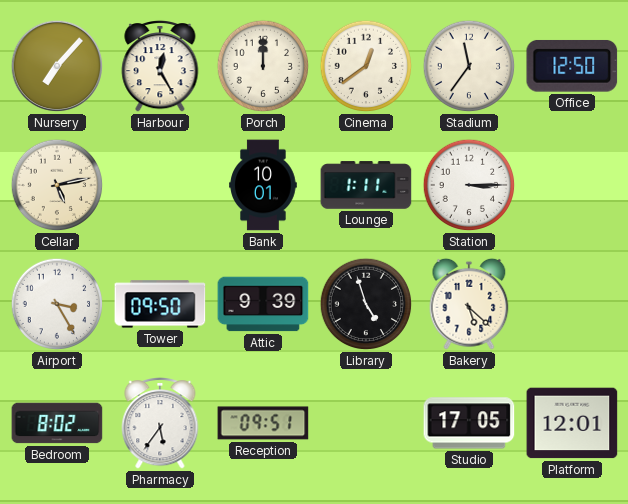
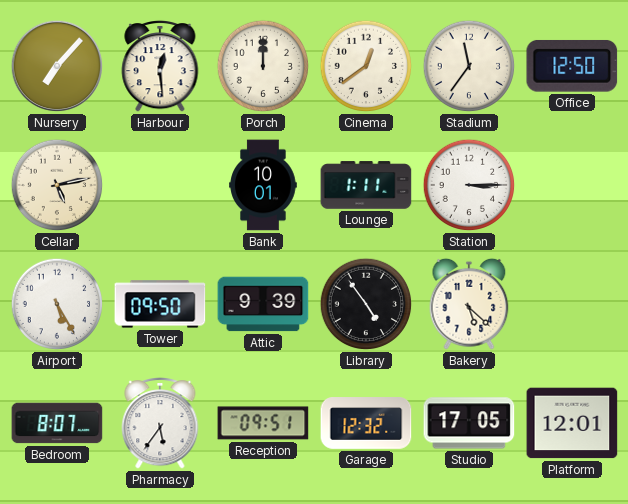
Harbour: 12:25 -> 12:29
Airport: 3:25 -> 5:25
Library: 4:57 -> 4:54
Bedroom: 8:02 -> 8:07
Garage: none -> 12:32
